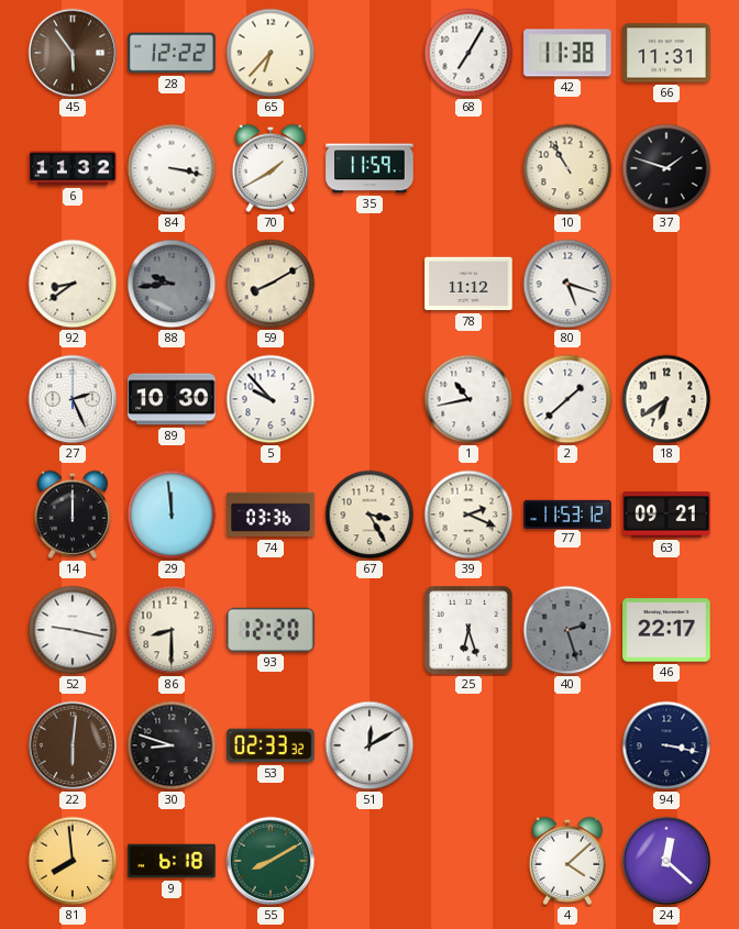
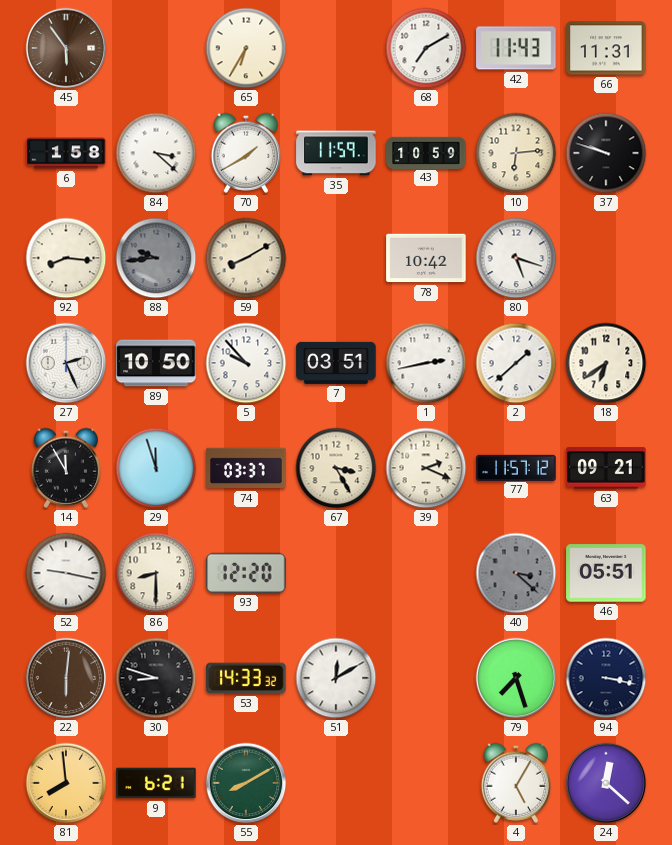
28: 12:22 -> none
65: 6:37 -> 6:35
68: 7:05 -> 7:10
42: 11:38 -> 11:43
6: 11:32 -> 1:58
84: 3:17 -> 3:22
43: none -> 10:59
10: 10:55 -> 6:14
37: 1:48 -> 9:48
92: 8:39 -> 8:16
78: 11:12 -> 10:42
89: 10:30 -> 10:50
7: none -> 03:51
1: 10:43 -> 2:43
14: 12:00 -> 11:55
29: 11:59 -> 11:57
74: 03:36 -> 03:37
77: 11:53 -> 11:57
25: 6:27 -> none
40: 2:27 -> 3:22
46: 22:17 -> 05:51
53: 02:33 -> 14:33
79: none -> 7:27
9: 6:18 -> 6:21
4: 4:08 -> 5:05
